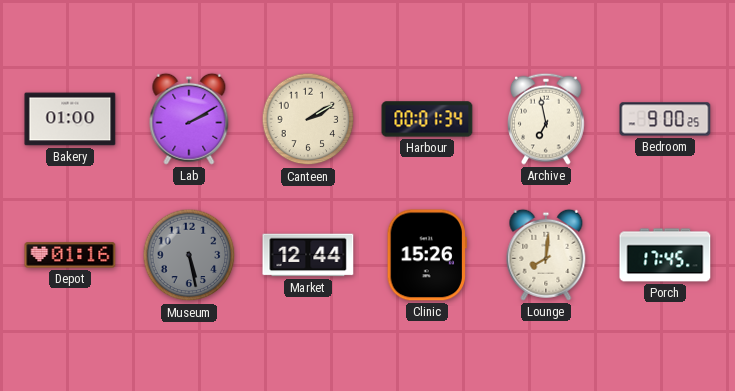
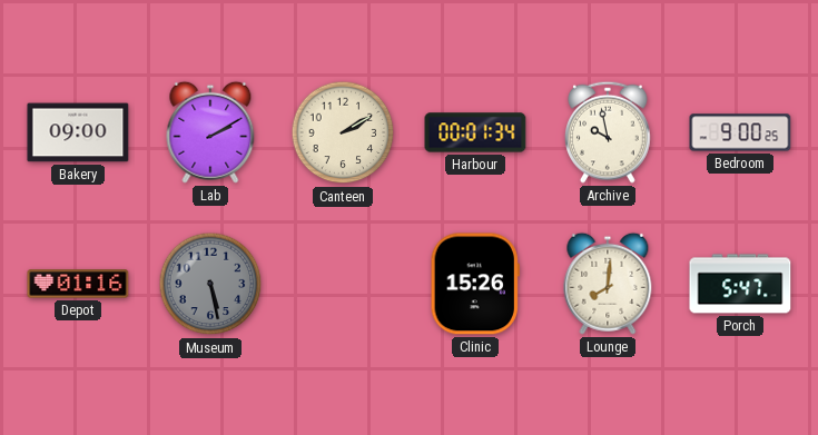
Bakery: 01:00 -> 09:00
Archive: 6:58 -> 9:58
Market: 12:44 -> none
Porch: 17:45 -> 5:47
